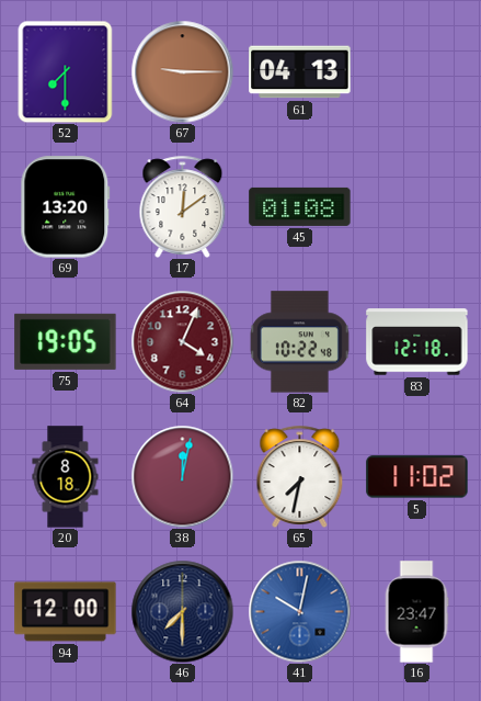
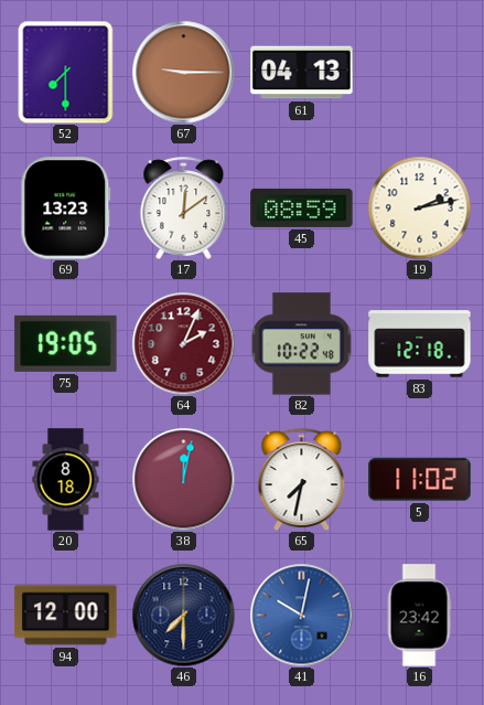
69: 13:20 -> 13:23
45: 01:08 -> 08:59
19: none -> 2:13
64: 4:04 -> 2:04
16: 23:47 -> 23:42
